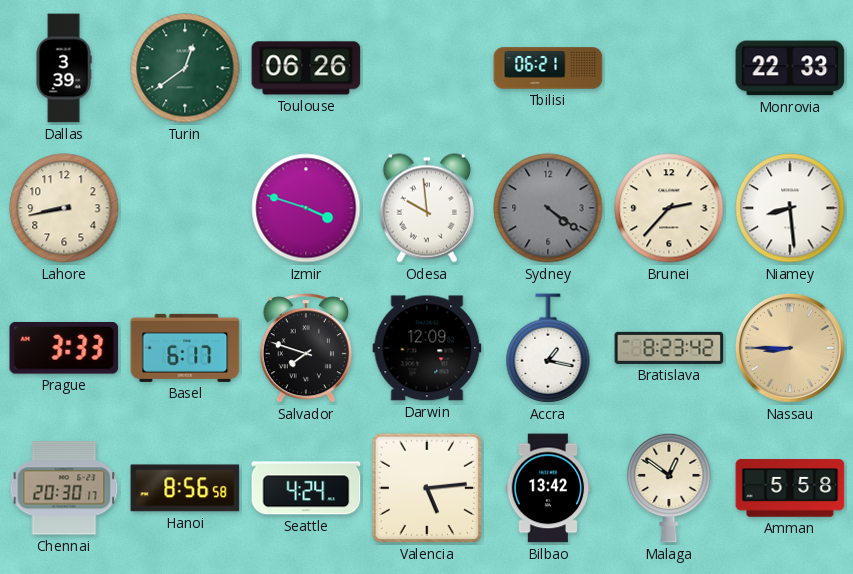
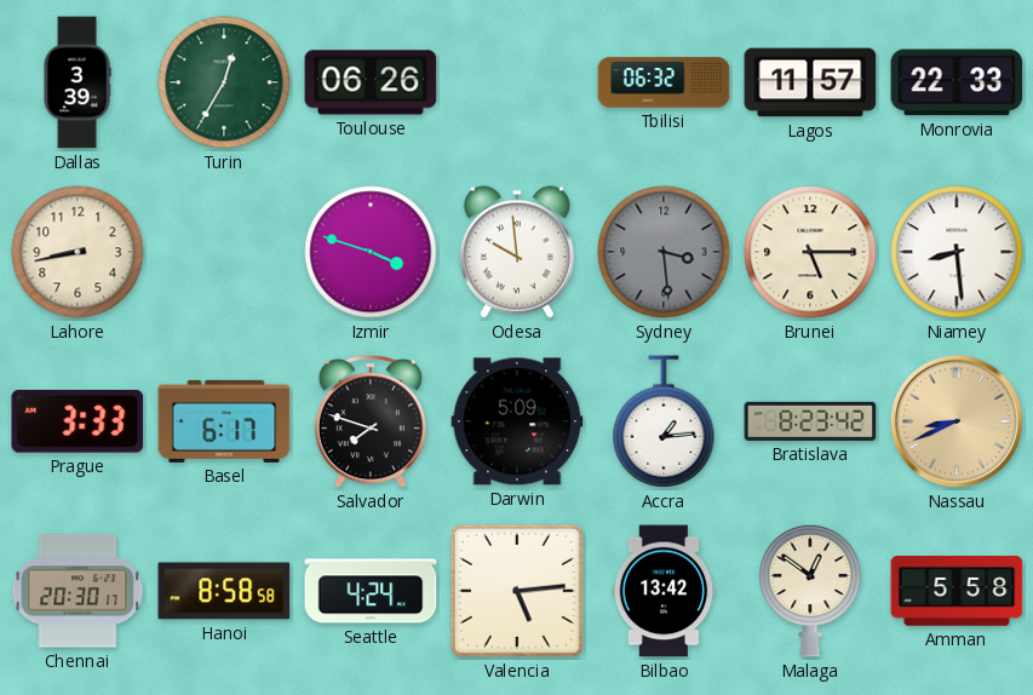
Turin: 12:39 -> 12:35
Tbilisi: 06:21 -> 06:32
Lagos: none -> 11:57
Sydney: 4:21 -> 3:29
Brunei: 2:37 -> 5:15
Darwin: 12:09 -> 5:09
Accra: 1:17 -> 1:14
Nassau: 8:45 -> 8:41
Hanoi: 8:56 -> 8:58
